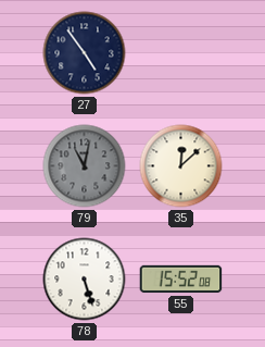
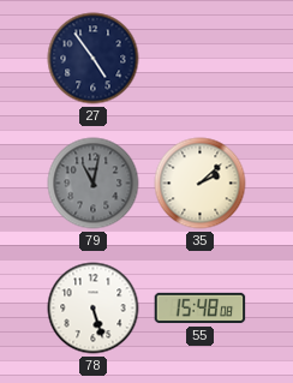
35: 12:08 -> 2:08
55: 15:52 -> 15:48
